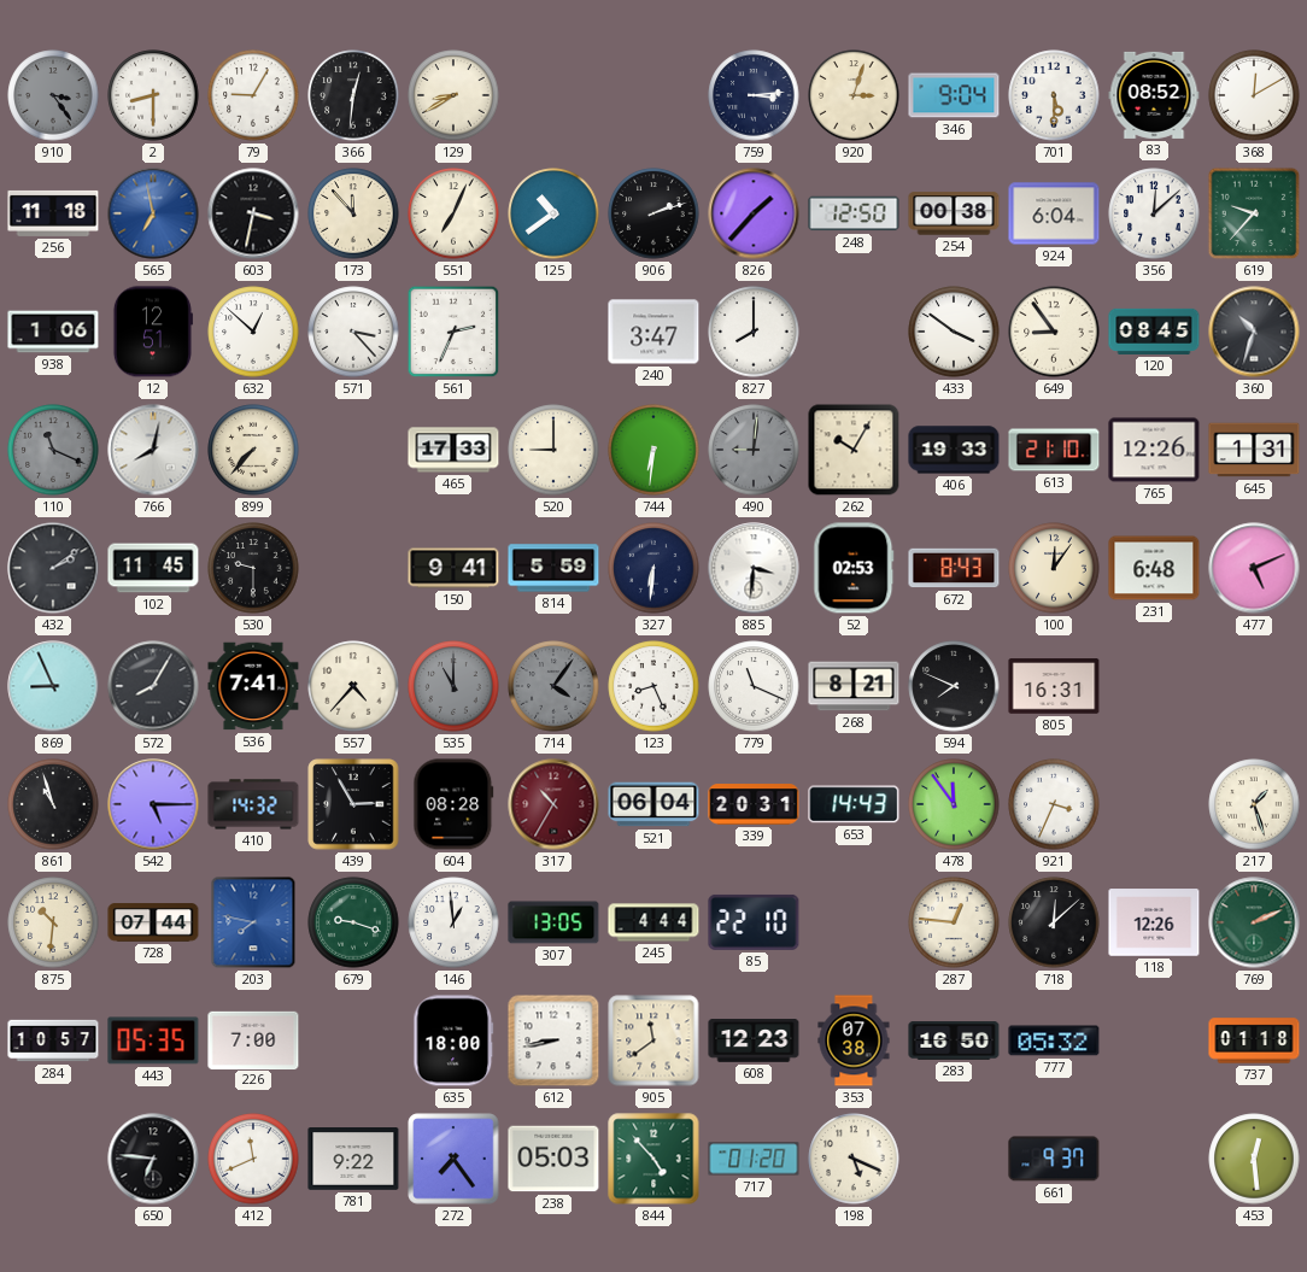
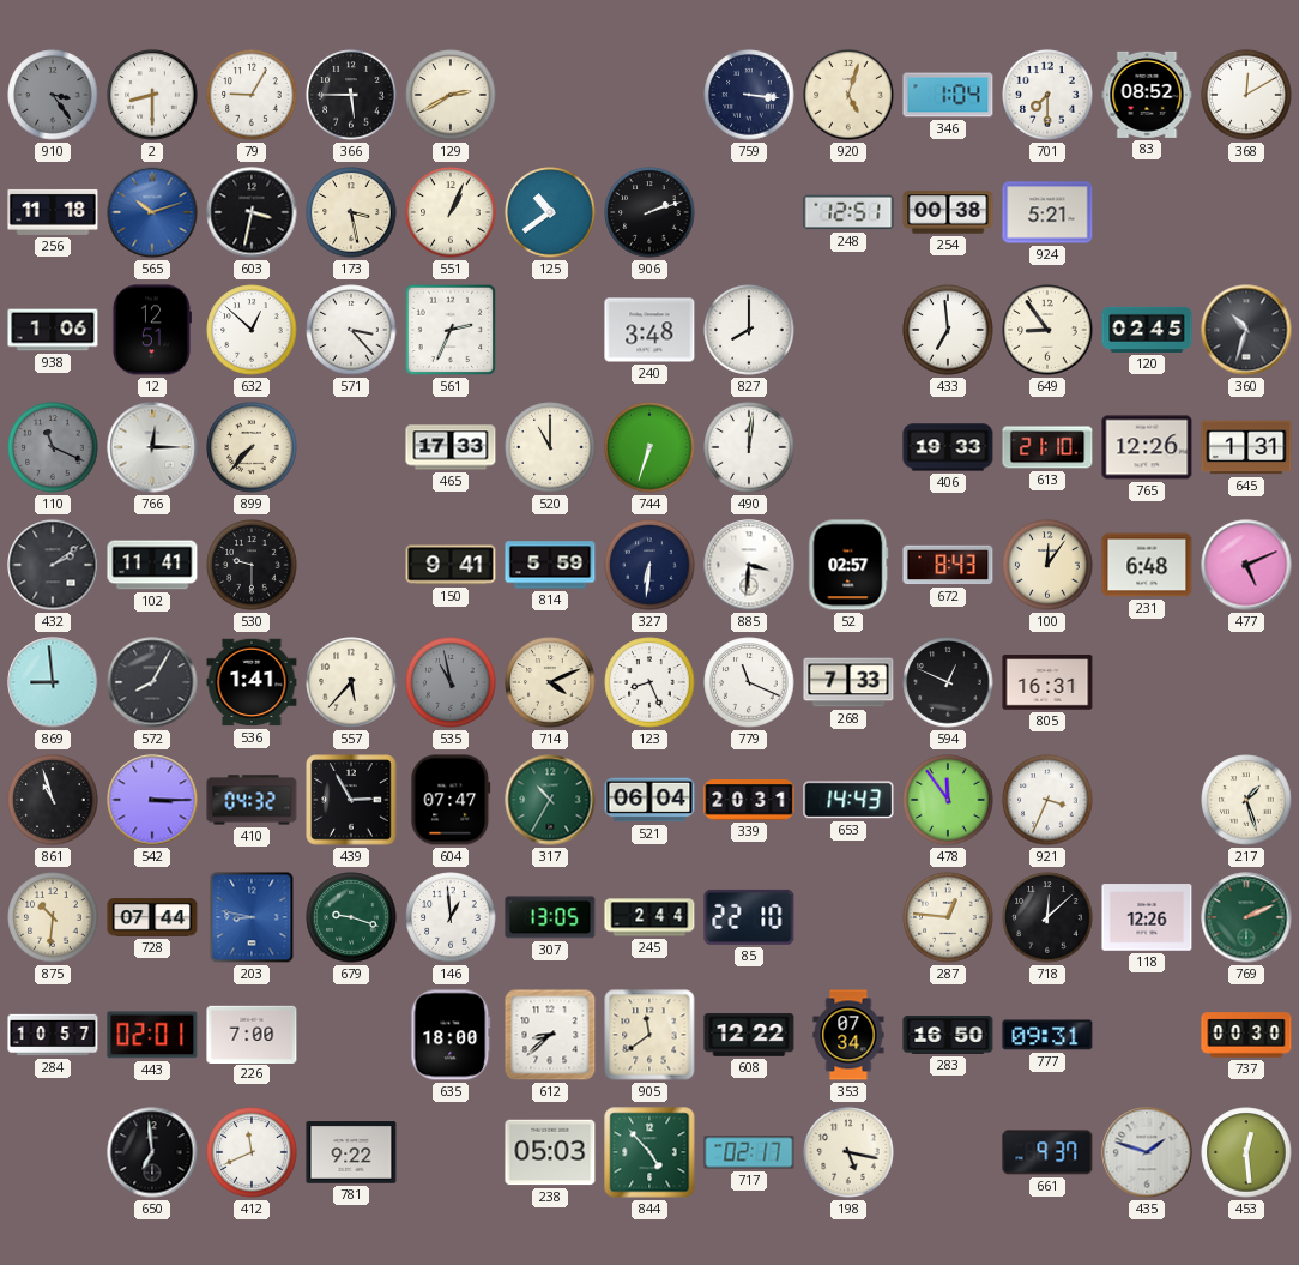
366: 12:31 -> 5:45
129: 8:40 -> 2:40
759: 3:14 -> 3:16
920: 3:03 -> 5:03
346: 9:04 -> 1:04
701: 5:30 -> 7:30
565: 6:58 -> 10:12
173: 11:53 -> 3:28
551: 7:04 -> 1:04
826: 1:37 -> none
248: 12:50 -> 12:51
924: 6:04 -> 5:21
356: 12:08 -> none
619: 9:37 -> none
240: 3:47 -> 3:48
433: 3:51 -> 6:59
120: 08:45 -> 02:45
766: 8:02 -> 12:15
520: 9:00 -> 11:00
744: 6:31 -> 6:33
490: 9:01 -> 12:01
490 dial: grey -> white
262: 10:05 -> none
102: 11:45 -> 11:41
52: 02:53 -> 02:57
869: 8:56 -> 8:59
536: 7:41 -> 1:41
557: 4:37 -> 5:37
535: 11:00 -> 10:58
714: 4:06 -> 4:11
714 dial: grey -> cream
268: 8:21 -> 7:33
594: 7:49 -> 12:49
542: 5:15 -> 3:15
410: 14:32 -> 04:32
604: 08:28 -> 07:47
317 dial: burgundy -> green
203: 7:47 -> 8:47
245: 4:44 -> 2:44
443: 05:35 -> 02:01
612: 8:43 -> 8:38
608: 12:23 -> 12:22
353: 07:38 -> 07:34
777: 05:32 -> 09:31
737: 01:18 -> 00:30
650: 6:46 -> 6:59
272: 7:24 -> none
717: 01:20 -> 02:17
198: 5:19 -> 5:17
435: none -> 1:48
